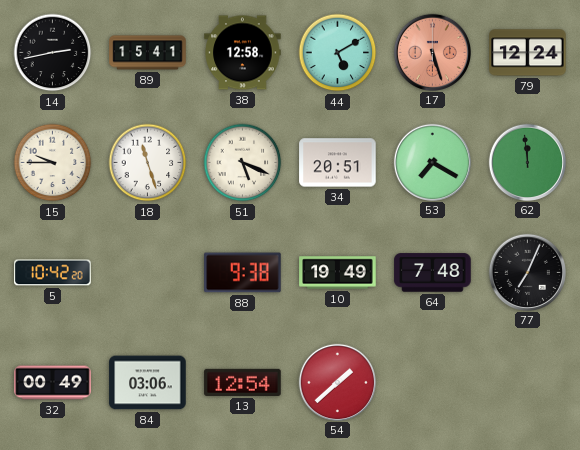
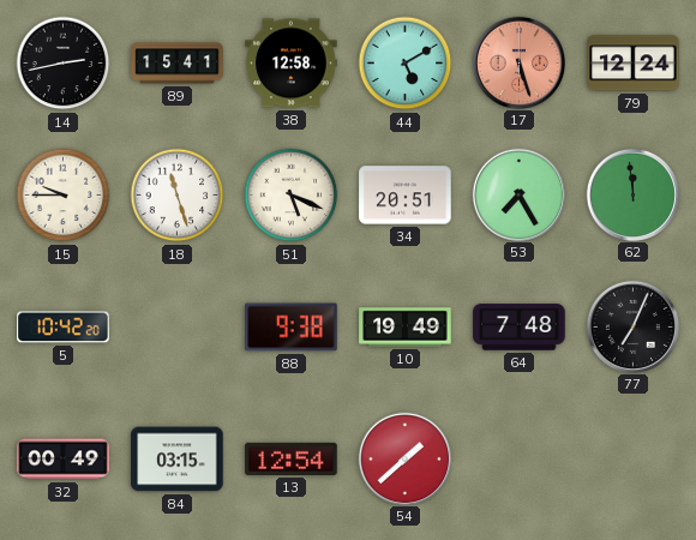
53: 7:20 -> 7:25
84: 03:06 -> 03:15
